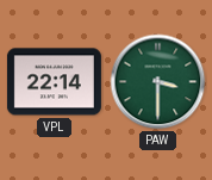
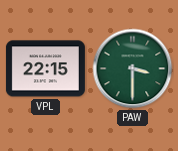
VPL: 22:14 -> 22:15
